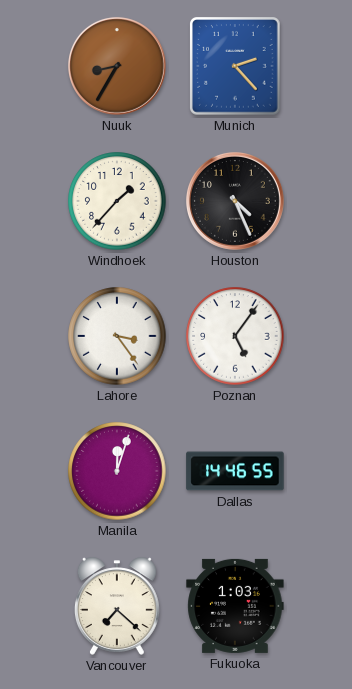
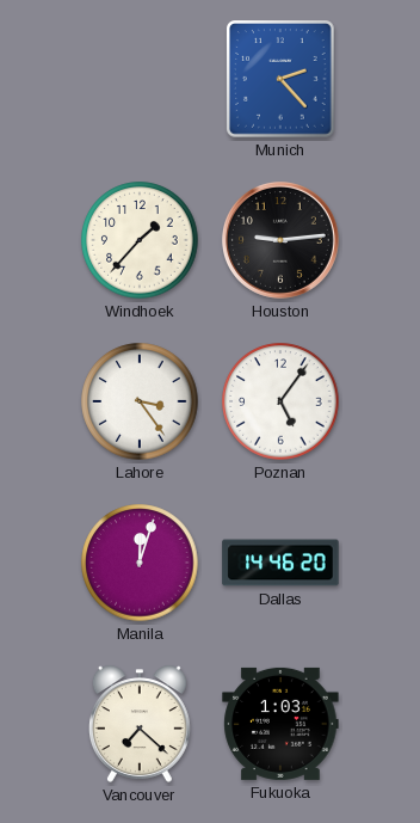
Nuuk: 8:35 -> none
Houston: 4:26 -> 9:14
Dallas: 14:46:55 -> 14:46:20
